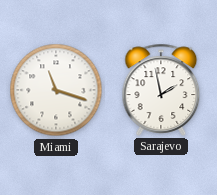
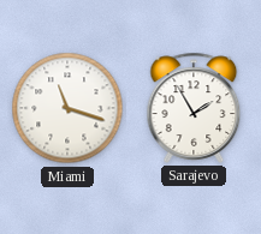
Sarajevo: 1:58 -> 1:55
